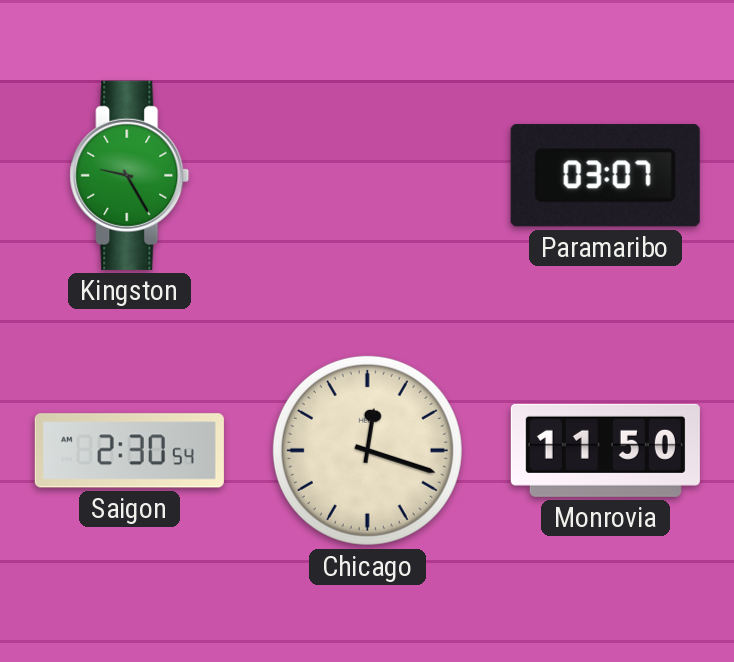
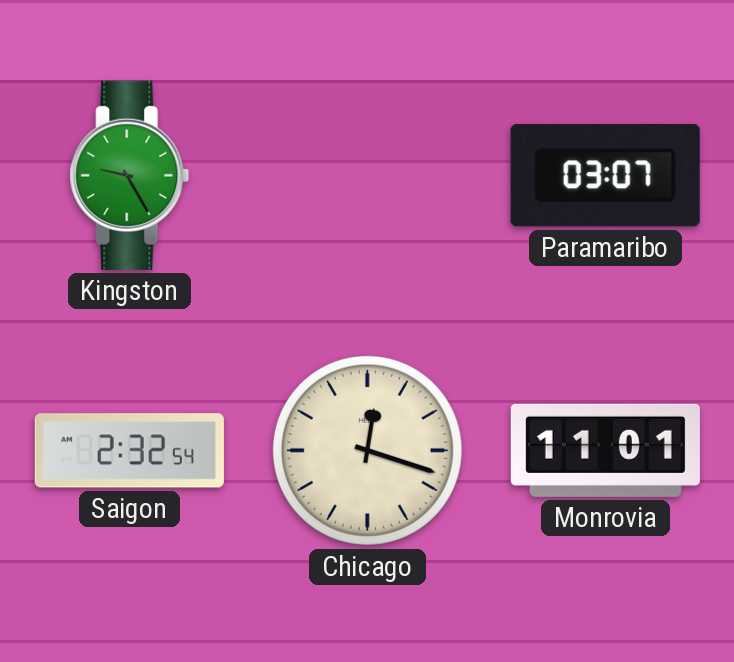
Saigon: 2:30 -> 2:32
Monrovia: 11:50 -> 11:01
